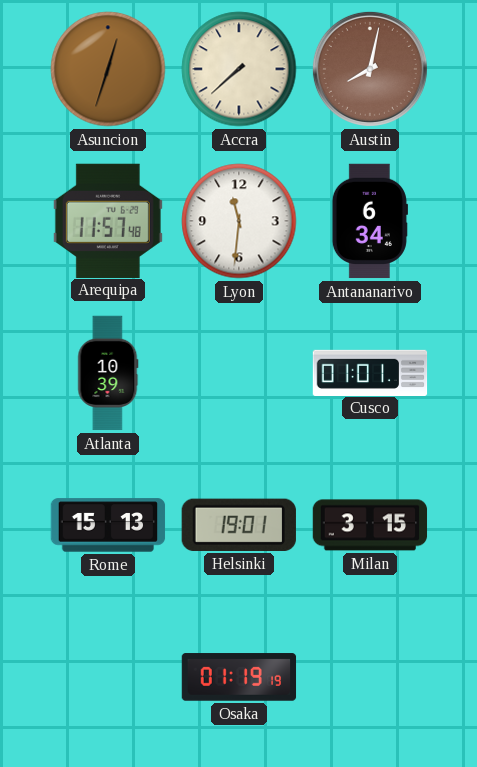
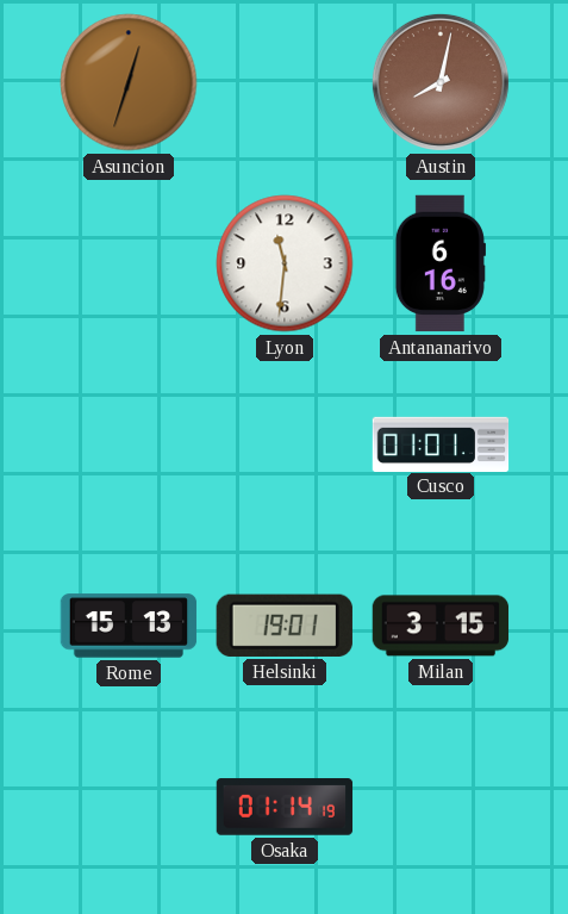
Accra: 7:38 -> none
Arequipa: 11:57 -> none
Antananarivo: 6:34 -> 6:16
Atlanta: 10:39 -> none
Osaka: 01:19 -> 01:14
